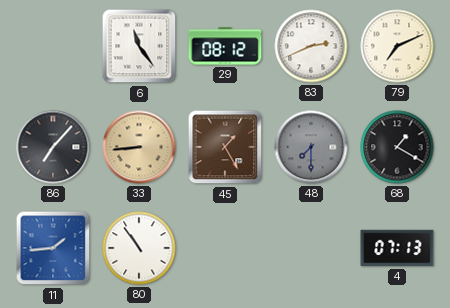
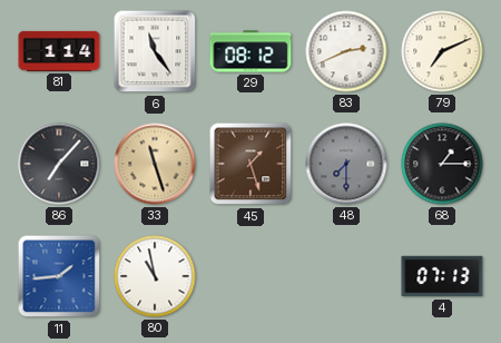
81: none -> 1:14
33: 8:44 -> 11:27
45: 1:25 -> 1:27
68: 1:20 -> 1:15
80: 10:54 -> 10:58
